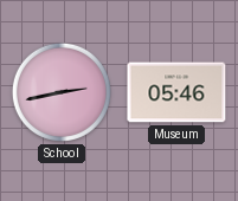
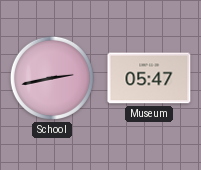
Museum: 05:46 -> 05:47
